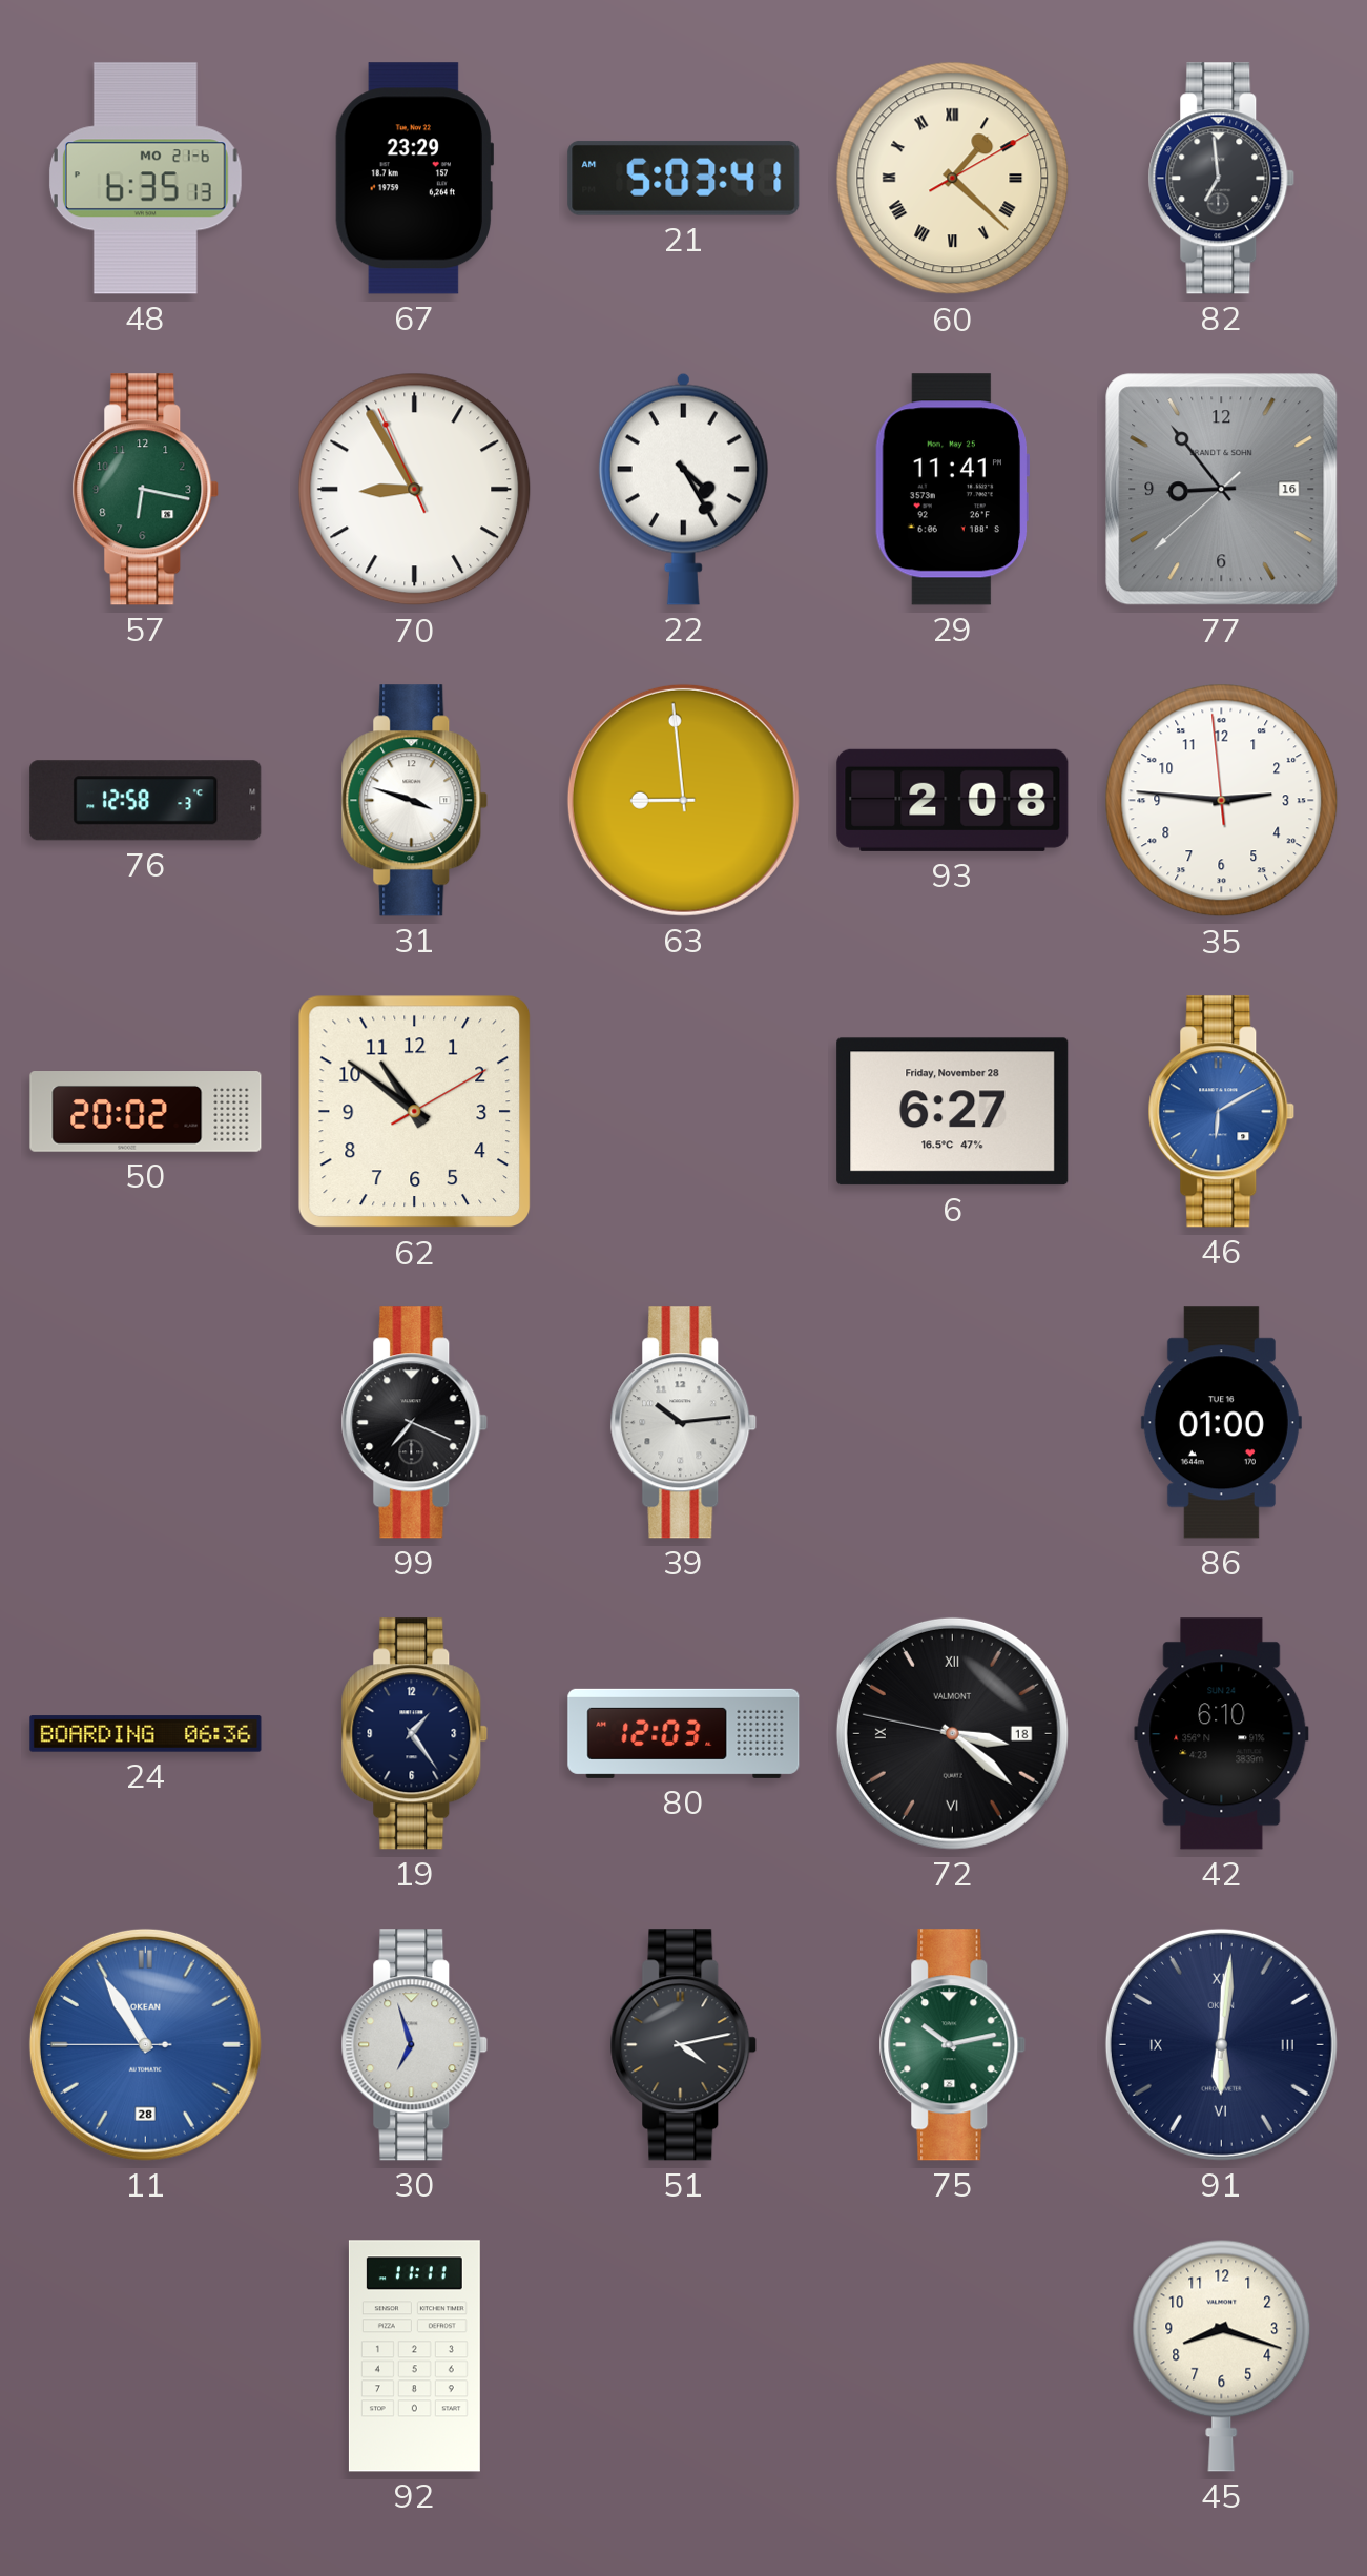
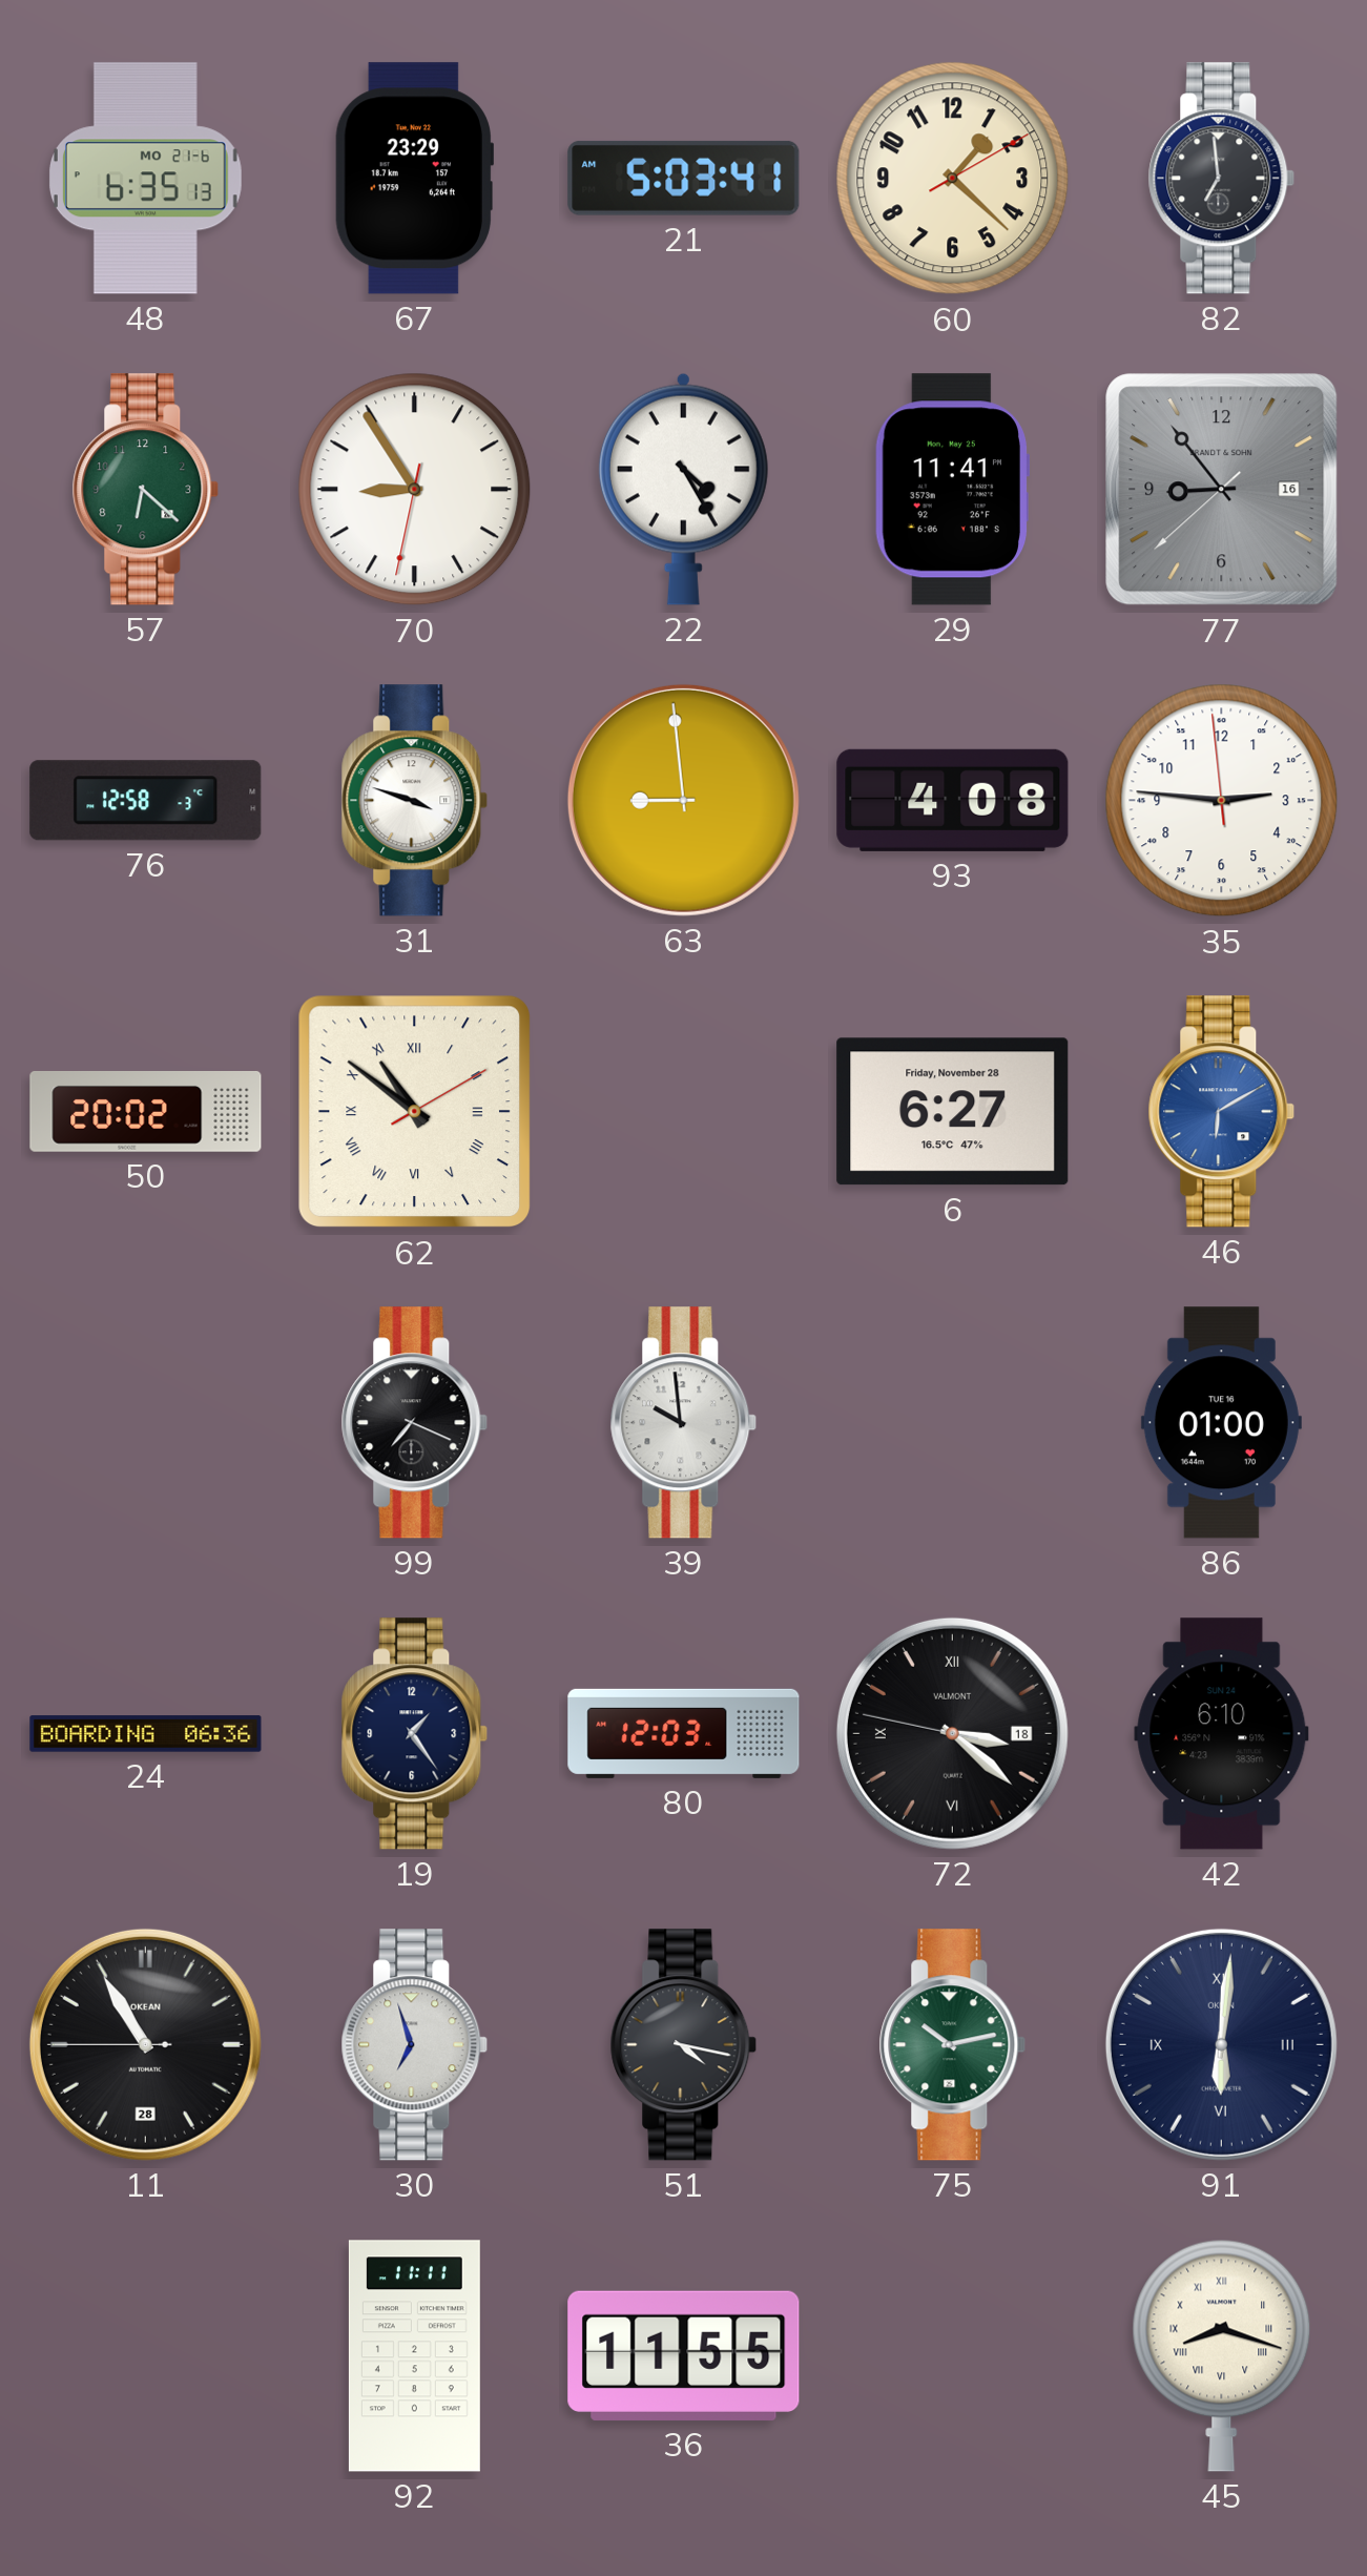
60 numerals: Roman -> Arabic
57: 6:17 -> 6:22
70: 8:54:56 -> 8:54:32
93: 2:08 -> 4:08
62 numerals: Arabic -> Roman
39: 10:14 -> 9:59
11 dial: blue -> black
51: 4:13 -> 4:17
36: none -> 11:55
45 numerals: Arabic -> Roman
